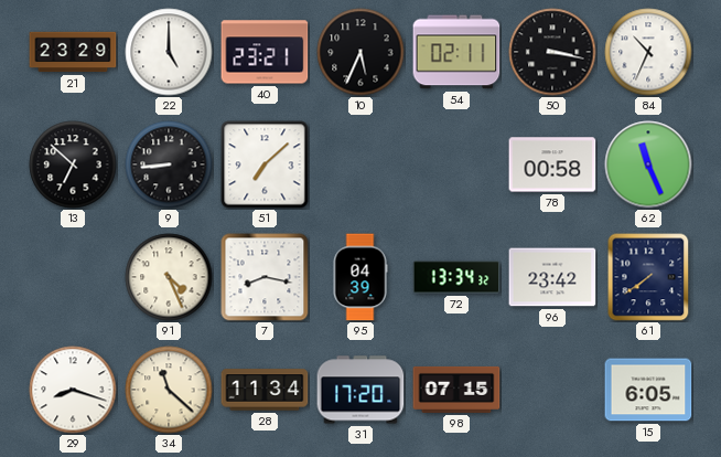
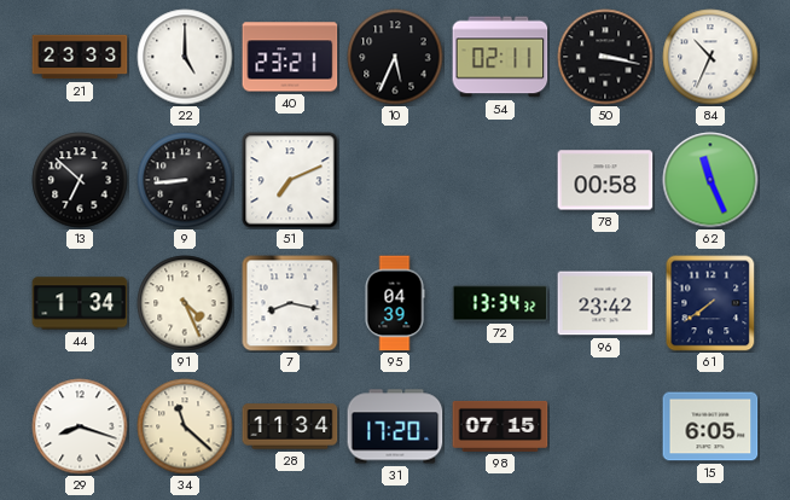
21: 23:29 -> 23:33
51: 7:08 -> 7:11
44: none -> 1:34
